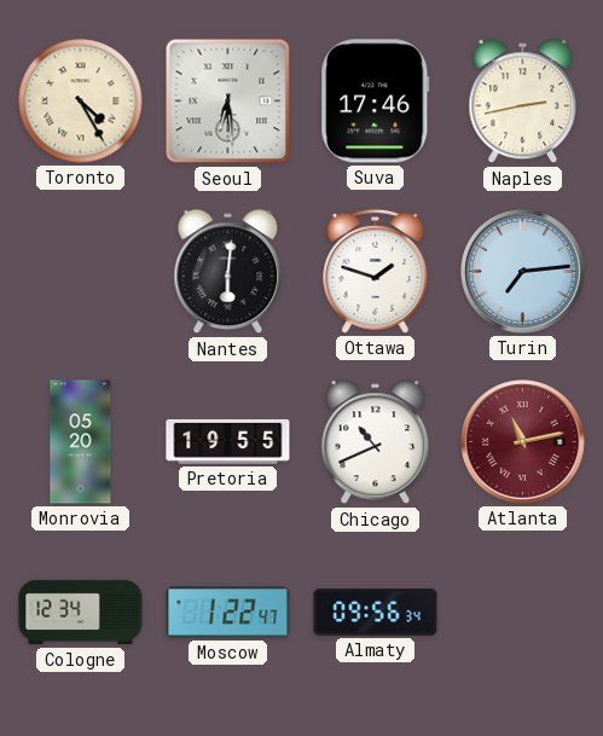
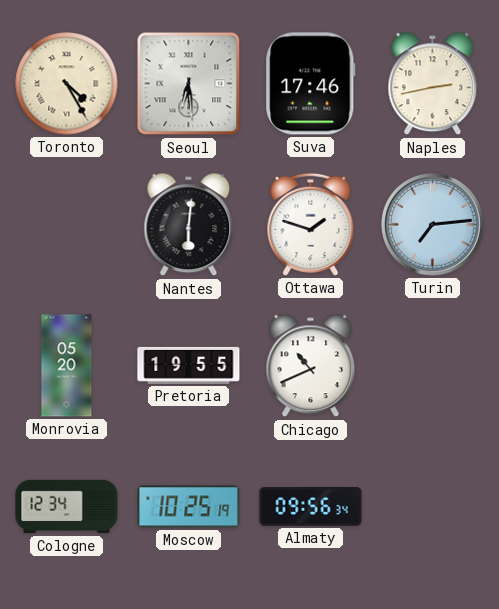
Atlanta: 11:13 -> none
Moscow: 1:22 -> 10:25
